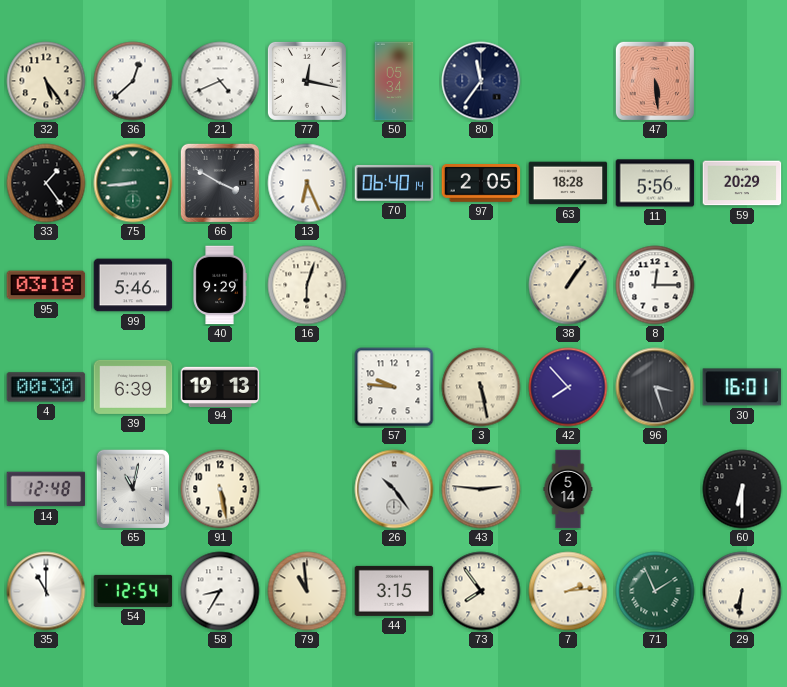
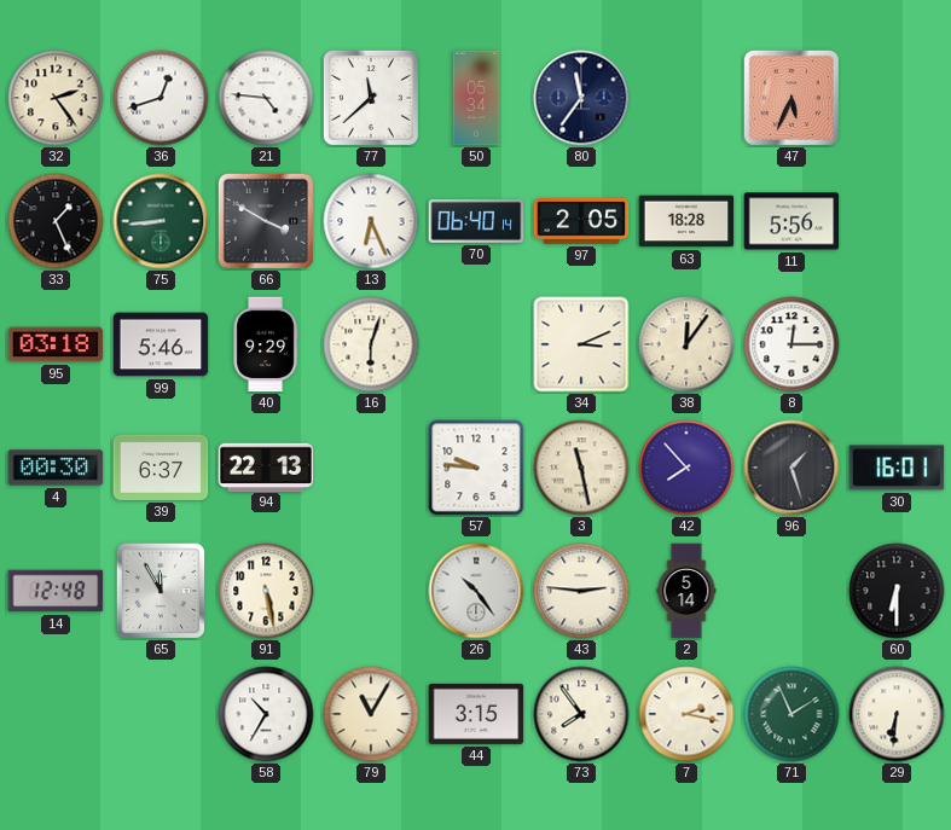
32: 5:24 -> 2:24
36: 12:38 -> 12:42
21: 4:41 -> 4:46
77: 12:17 -> 11:38
47: 5:29 -> 5:34
33: 1:24 -> 1:26
59: 20:29 -> none
34: none -> 3:11
38: 1:06 -> 12:06
39: 6:39 -> 6:37
94: 19:13 -> 22:13
3: 5:28 -> 11:28
96: 3:27 -> 1:27
65: 11:02 -> 11:55
35: 11:00 -> none
54: 12:54 -> none
58: 8:35 -> 10:35
79: 10:59 -> 11:05
7: 2:14 -> 2:17
